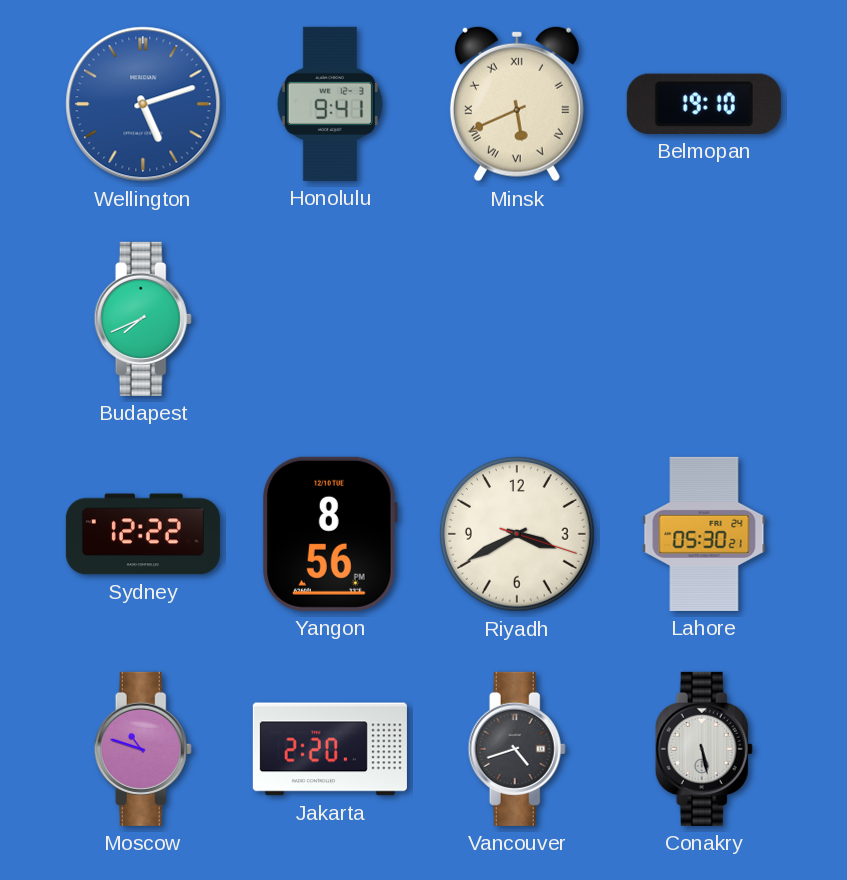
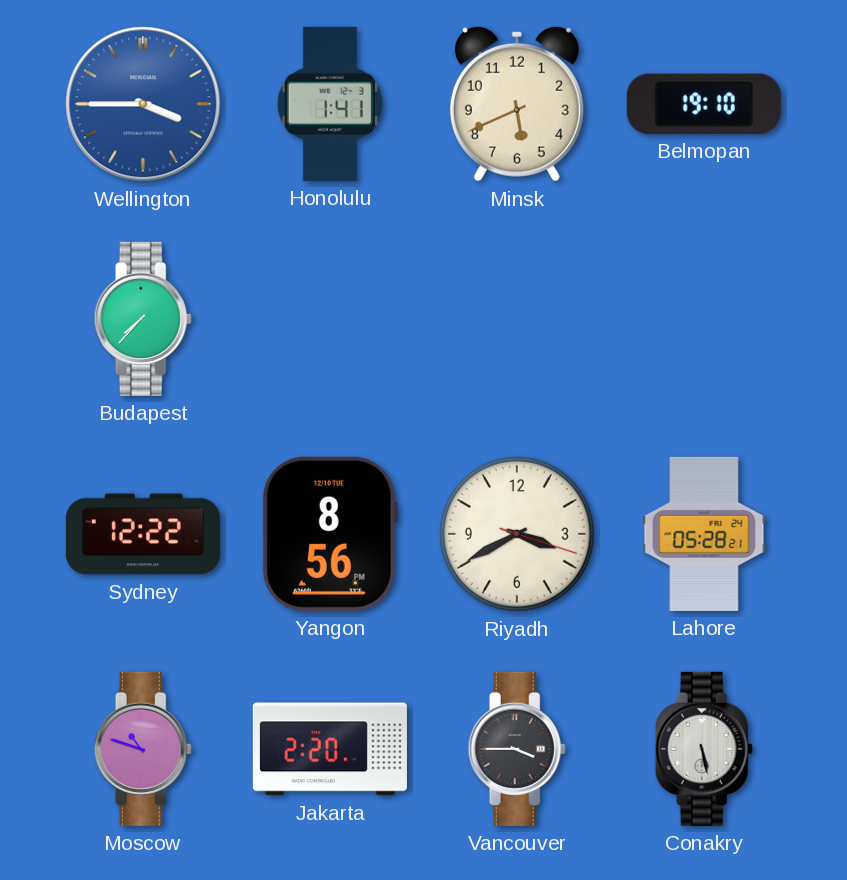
Wellington: 5:12 -> 3:45
Honolulu: 9:41 -> 1:41
Minsk numerals: Roman -> Arabic
Budapest: 7:41 -> 7:37
Lahore: 05:30 -> 05:28
Vancouver: 4:42 -> 3:45
